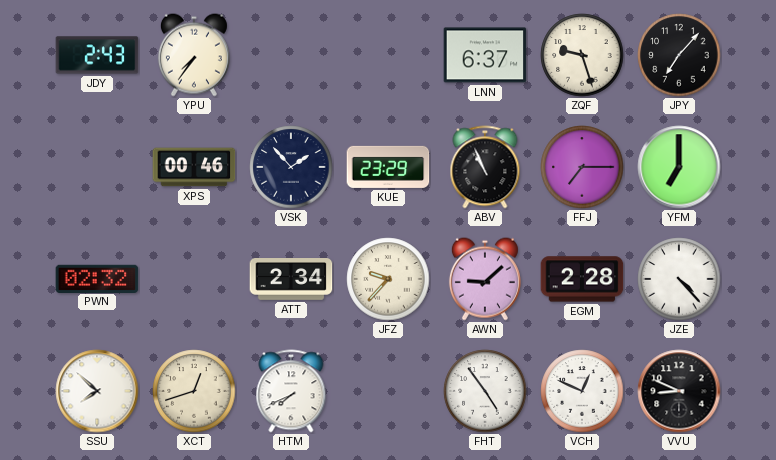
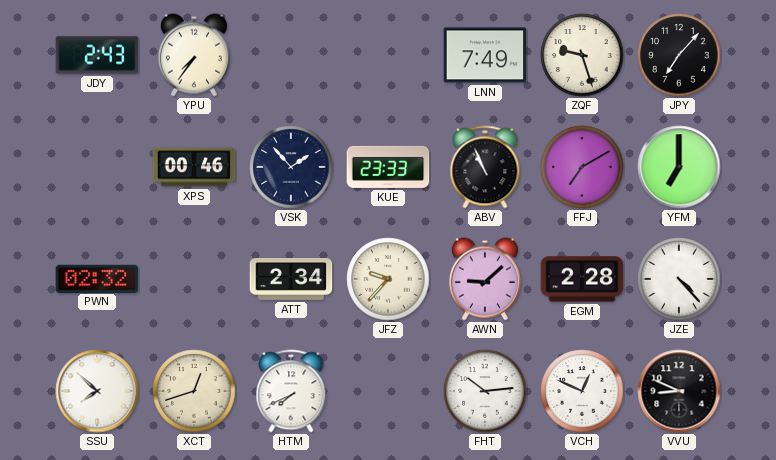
LNN: 6:37 -> 7:49
KUE: 23:29 -> 23:33
FFJ: 7:15 -> 7:10
FHT: 4:54 -> 10:14
